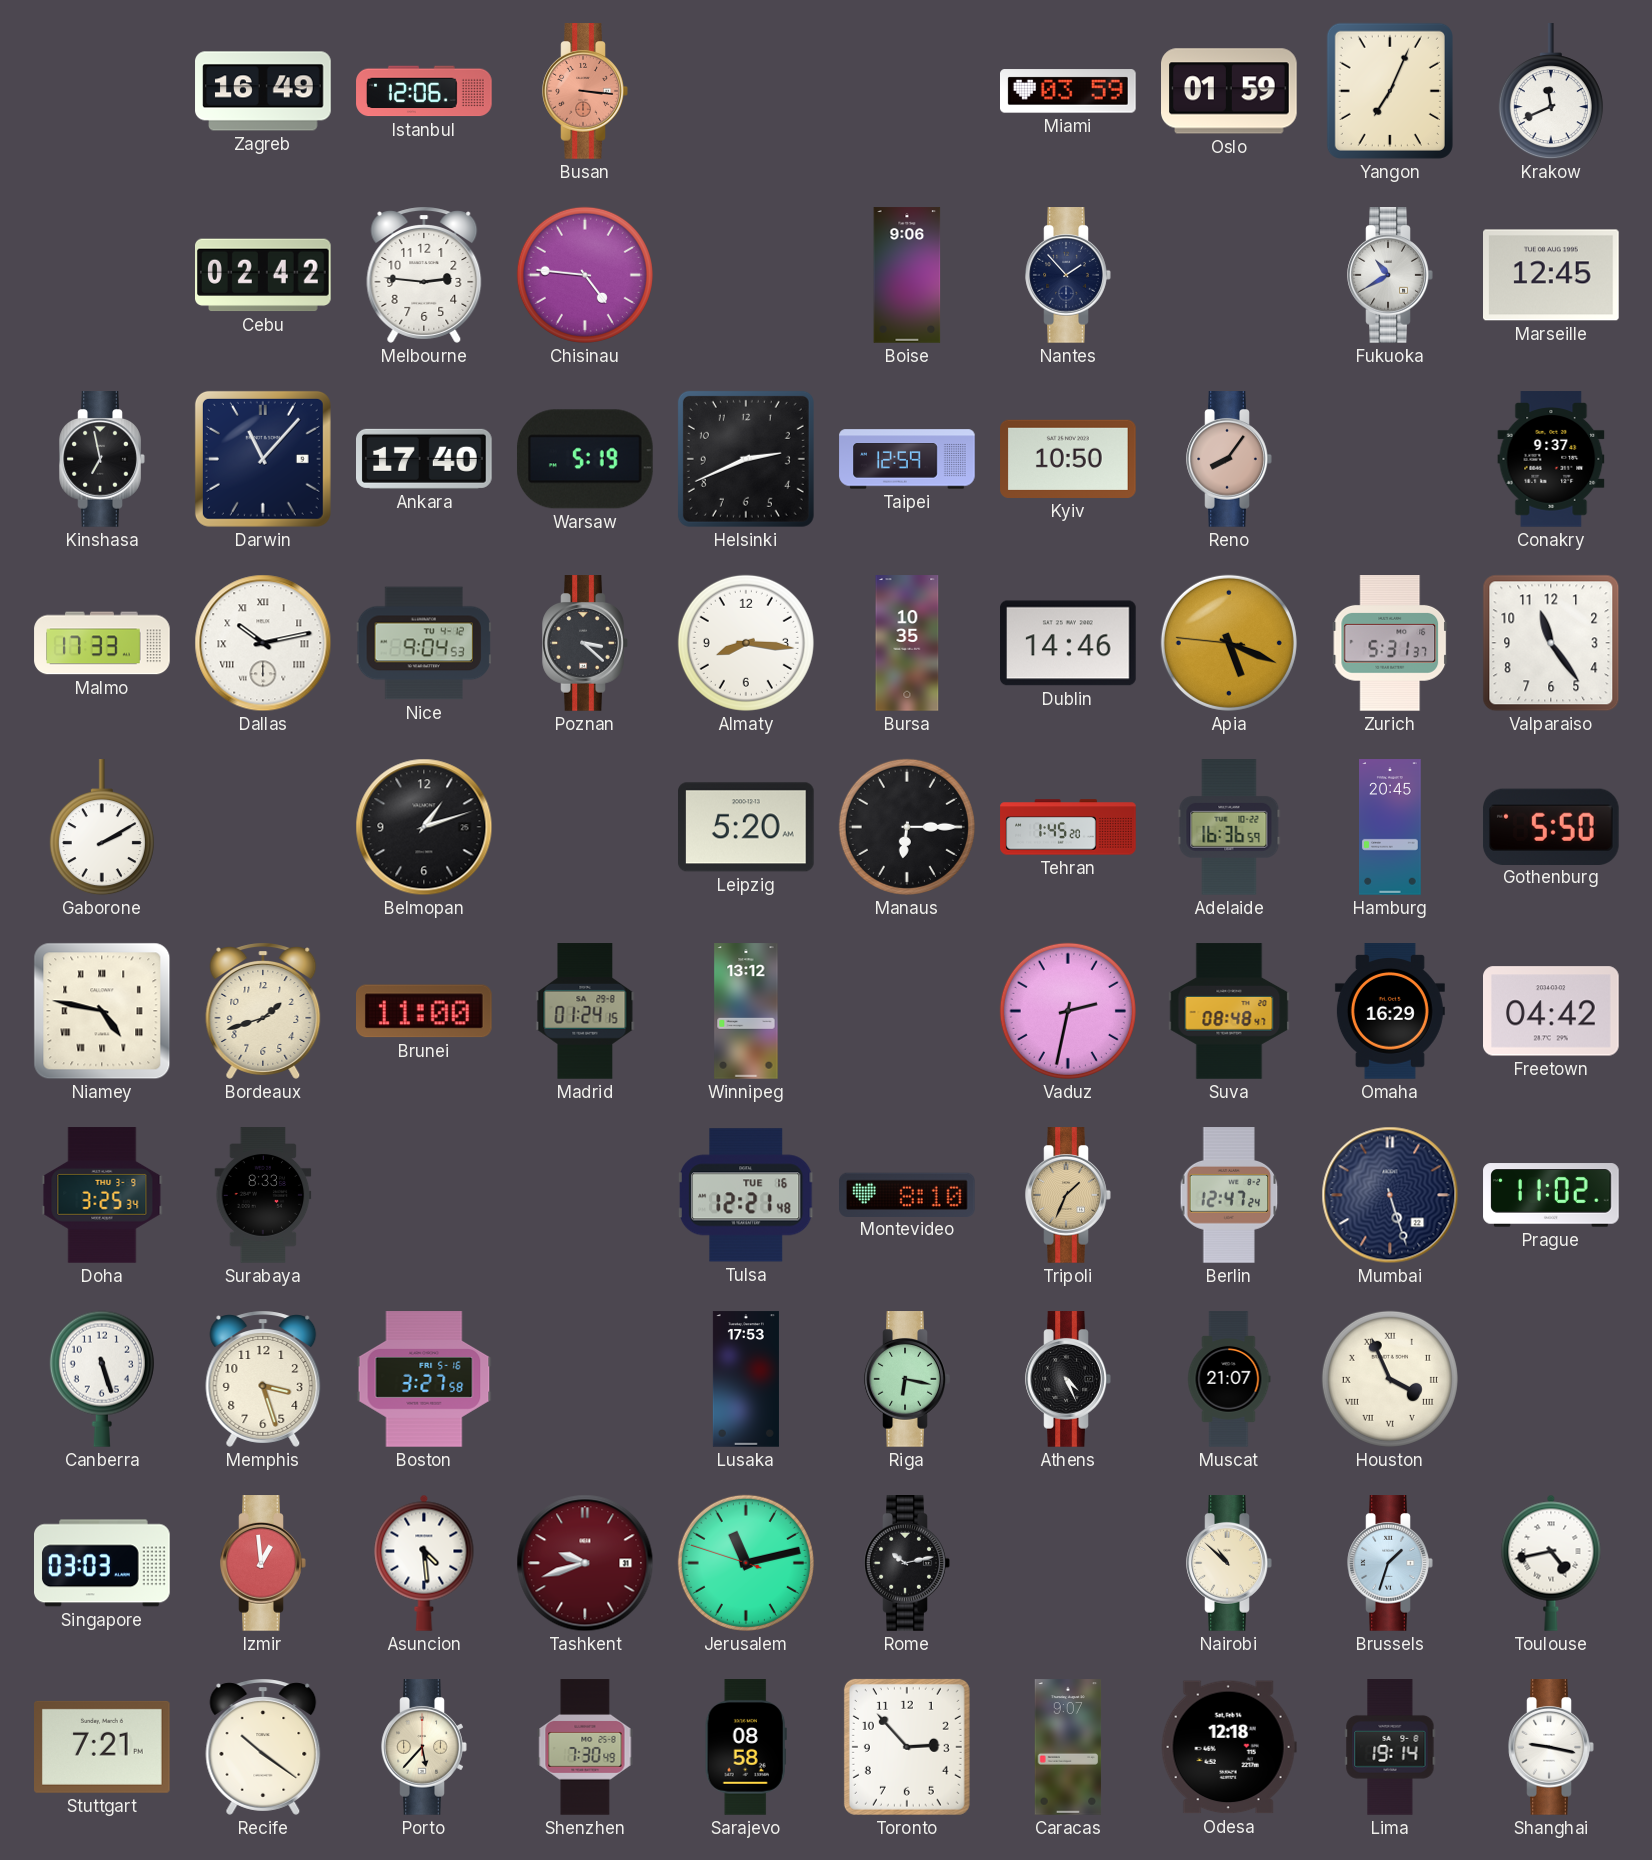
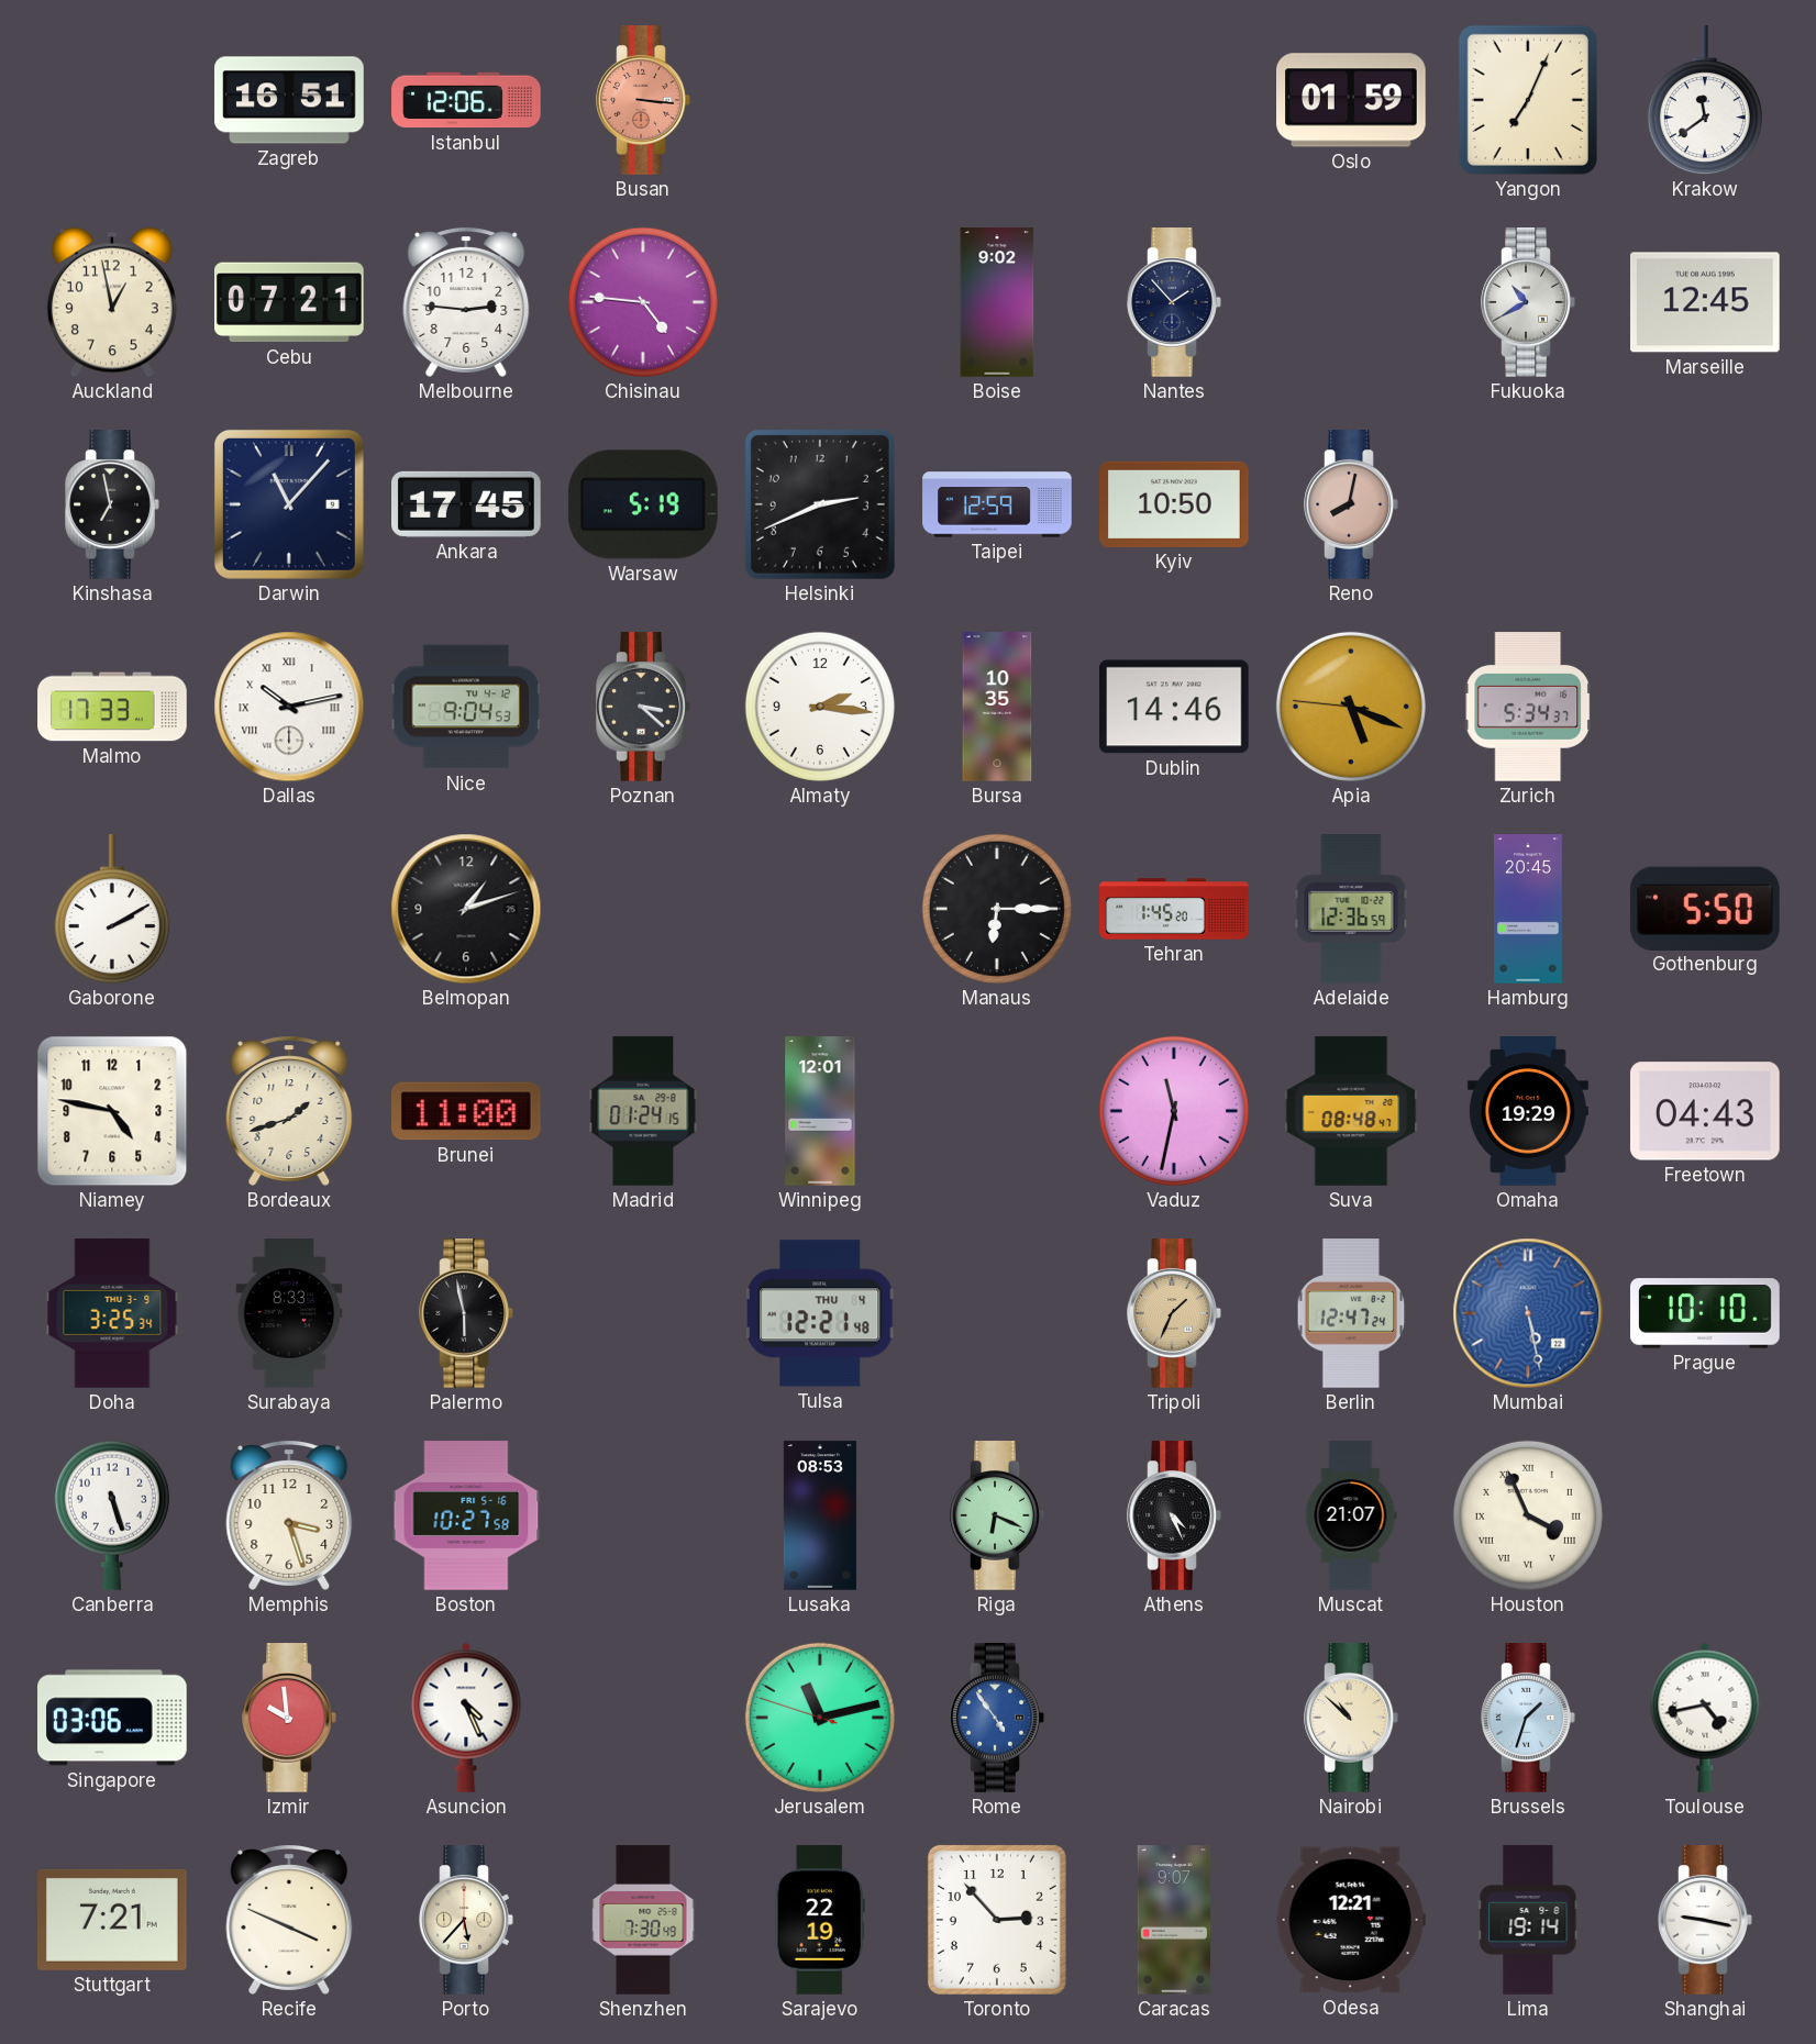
Zagreb: 16:49 -> 16:51
Miami: 03:59 -> none
Krakow: 11:41 -> 11:39
Auckland: none -> 12:58
Cebu: 02:42 -> 07:21
Boise: 9:06 -> 9:02
Ankara: 17:40 -> 17:45
Reno: 8:06 -> 8:02
Conakry: 9:37 -> none
Almaty: 8:16 -> 2:16
Zurich: 5:31 -> 5:34
Valparaiso: 11:24 -> none
Leipzig: 5:20 -> none
Adelaide: 16:36 -> 12:36
Niamey numerals: Roman -> Arabic
Winnipeg: 13:12 -> 12:01
Vaduz: 2:32 -> 11:32
Omaha: 16:29 -> 19:29
Freetown: 04:42 -> 04:43
Palermo: none -> 5:58
Tulsa date: TUE 16 -> THU 4
Montevideo: 8:10 -> none
Mumbai: 5:27 -> 5:28
Mumbai dial: navy -> blue
Prague: 11:02 -> 10:10
Boston: 3:27 -> 10:27
Lusaka: 17:53 -> 08:53
Riga: 6:17 -> 6:19
Singapore: 03:03 -> 03:06
Izmir: 12:59 -> 9:59
Asuncion: 4:29 -> 4:26
Tashkent: 9:42 -> none
Rome: 10:13 -> 4:54
Rome dial: black -> blue
Recife: 10:21 -> 3:49
Sarajevo: 08:58 -> 22:19
Odesa: 12:18 -> 12:21
